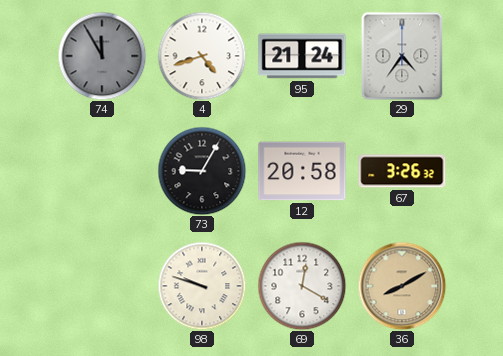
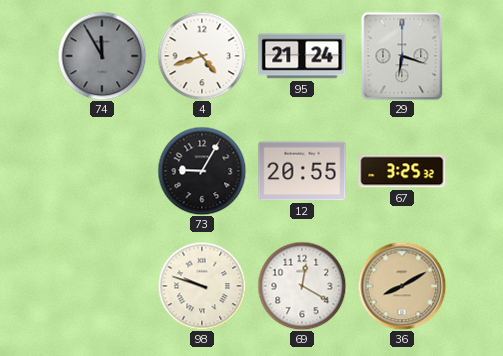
29: 4:36 -> 6:18
12: 20:58 -> 20:55
67: 3:26 -> 3:25
